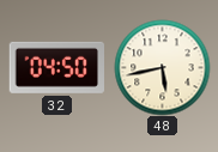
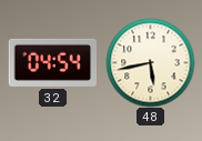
32: 04:50 -> 04:54
